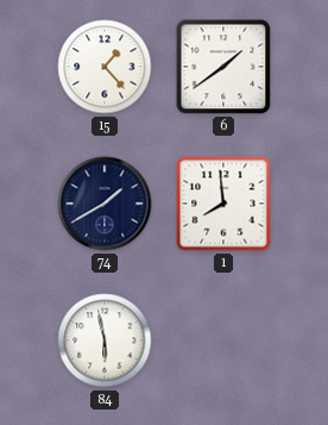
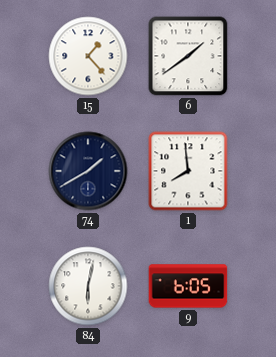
84: 5:58 -> 6:02
9: none -> 6:05
